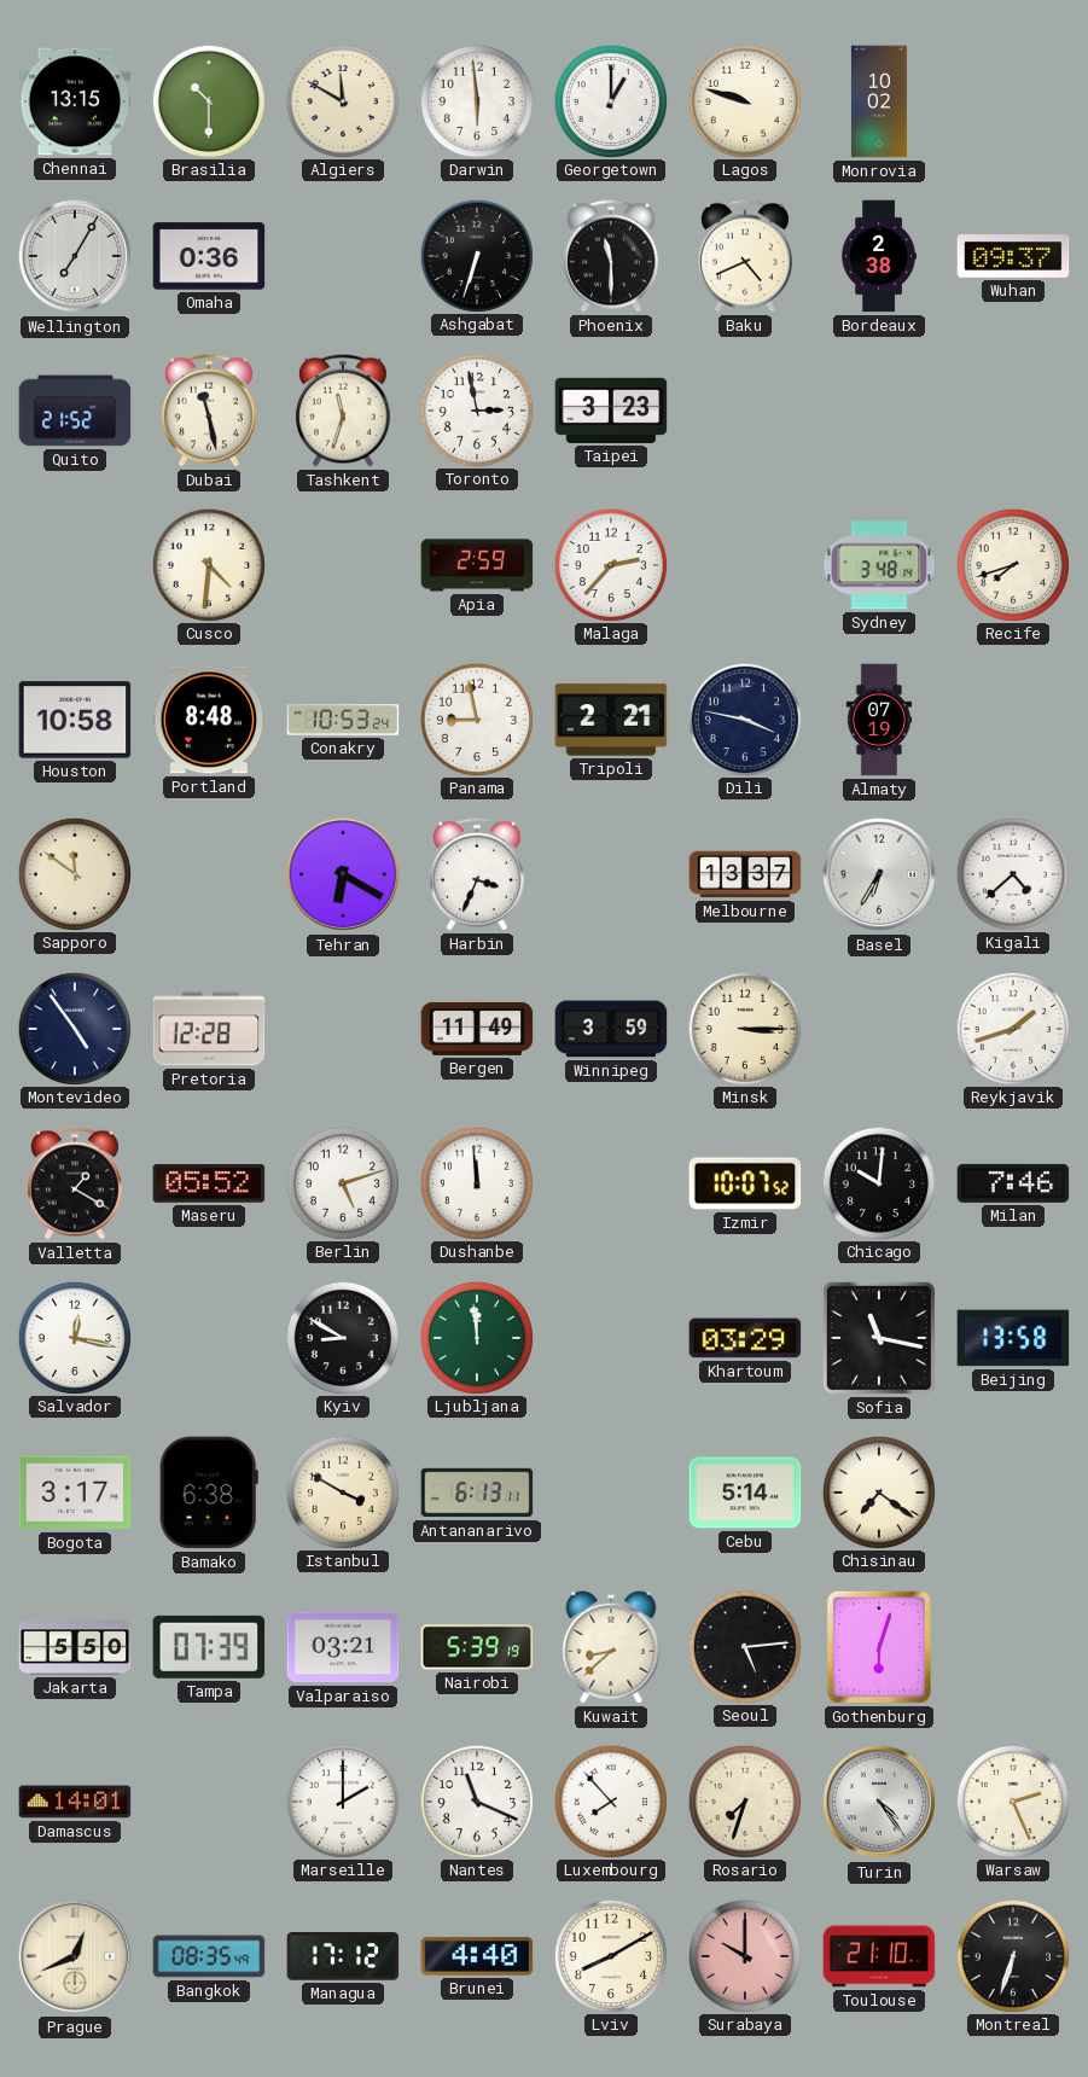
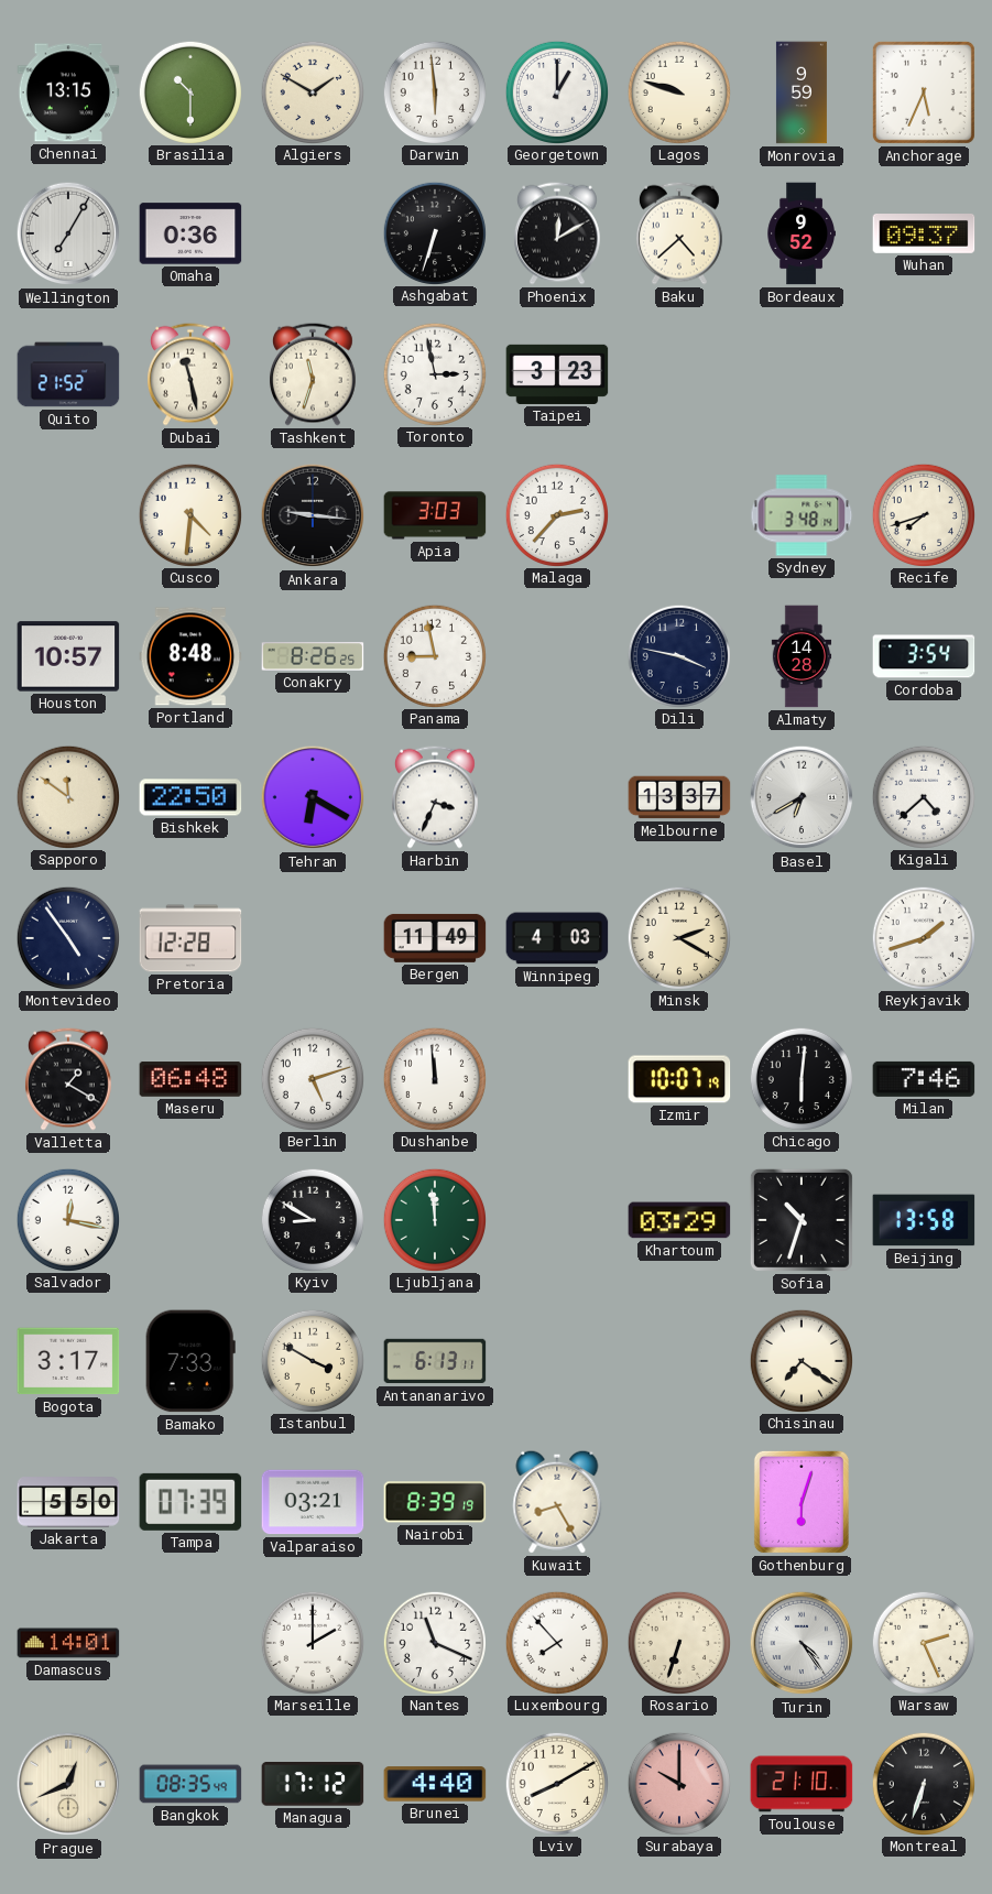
Algiers: 11:50 -> 1:50
Monrovia: 10:02 -> 9:59
Anchorage: none -> 5:34
Phoenix: 11:30 -> 12:10
Baku: 4:41 -> 4:38
Bordeaux: 2:38 -> 9:52
Ankara: none -> 9:16
Apia: 2:59 -> 3:03
Houston: 10:58 -> 10:57
Conakry: 10:53 -> 8:26
Tripoli: 2:21 -> none
Almaty: 07:19 -> 14:28
Cordoba: none -> 3:54
Bishkek: none -> 22:50
Basel: 6:35 -> 6:40
Winnipeg: 3:59 -> 4:03
Minsk: 3:15 -> 2:20
Maseru: 05:52 -> 06:48
Izmir: 10:07:52 -> 10:07:19
Chicago: 10:01 -> 6:01
Sofia: 11:17 -> 10:33
Bamako: 6:38 -> 7:33
Cebu: 5:14 -> none
Nairobi: 5:39 -> 8:39
Kuwait: 8:38 -> 8:25
Seoul: 5:14 -> none
Rosario: 7:33 -> 6:33
